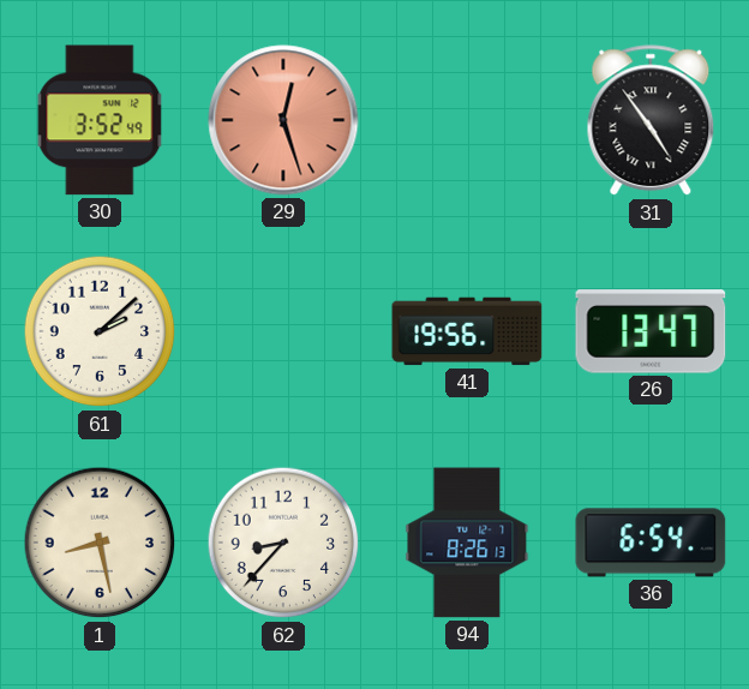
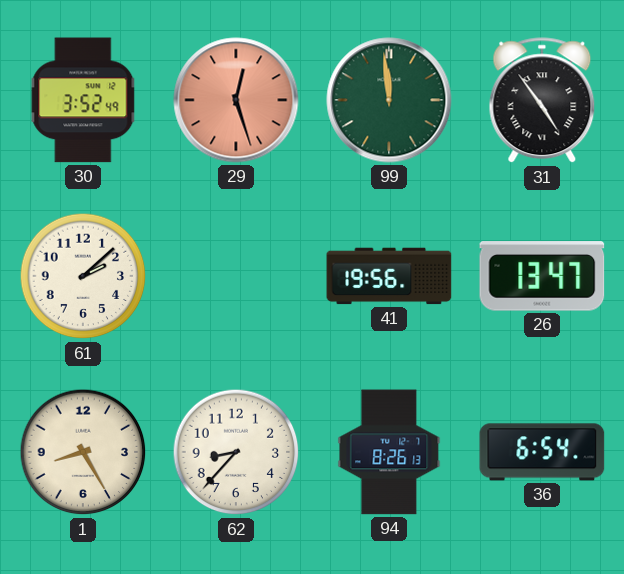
99: none -> 11:59
1: 8:28 -> 8:25
